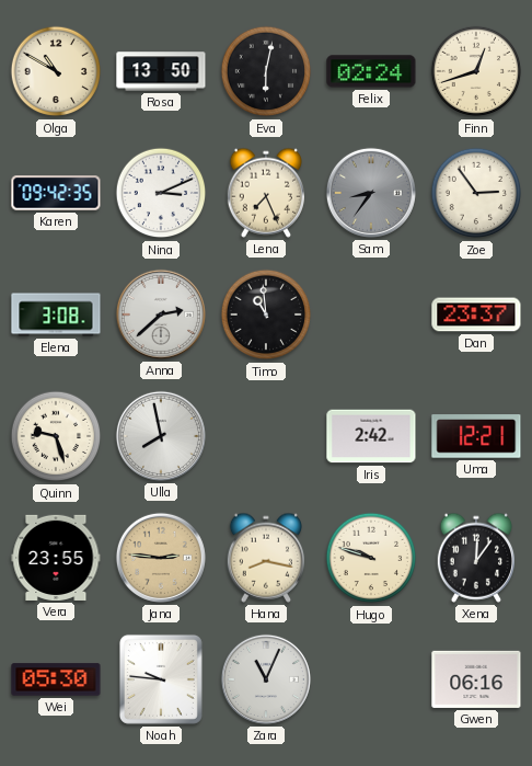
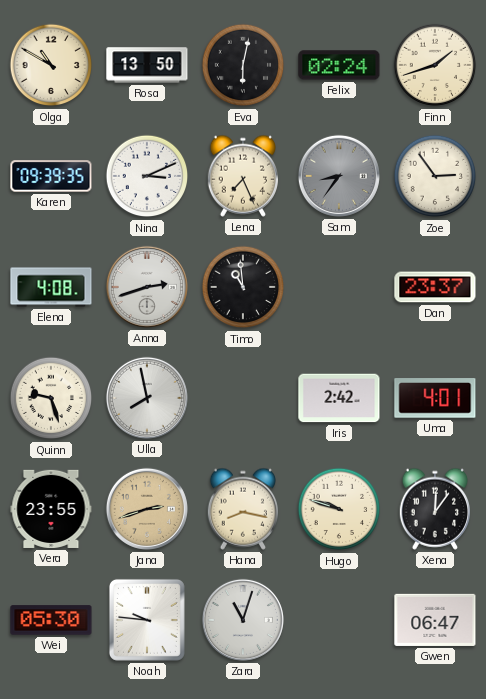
Finn: 12:42 -> 1:42
Karen: 09:42 -> 09:39
Elena: 3:08 -> 4:08
Anna: 2:38 -> 2:42
Uma: 12:21 -> 4:01
Jana: 2:46 -> 2:42
Zara: 11:04 -> 11:03
Gwen: 06:16 -> 06:47
